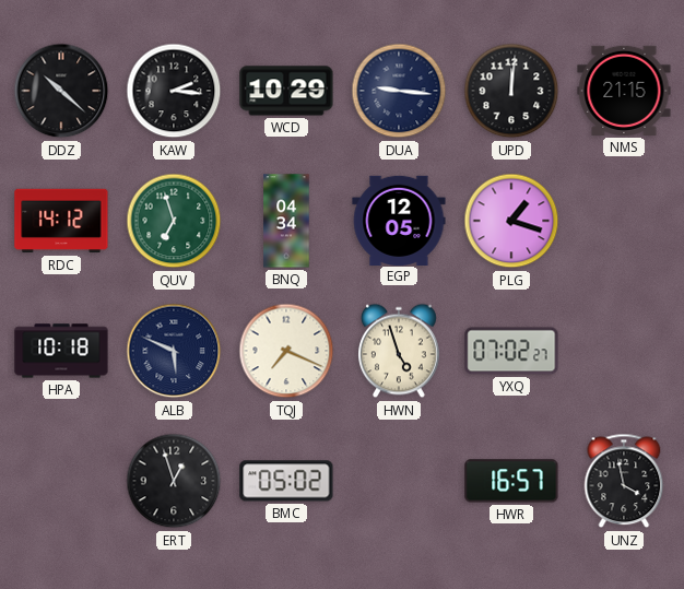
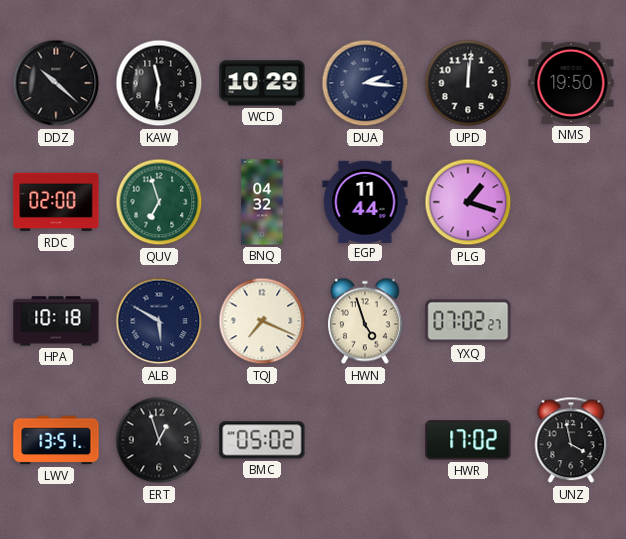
KAW: 2:16 -> 11:31
DUA: 9:16 -> 2:16
NMS: 21:15 -> 19:50
RDC: 14:12 -> 02:00
BNQ: 04:34 -> 04:32
EGP: 12:05 -> 11:44
ALB: 5:49 -> 5:50
LWV: none -> 13:51
HWR: 16:57 -> 17:02
